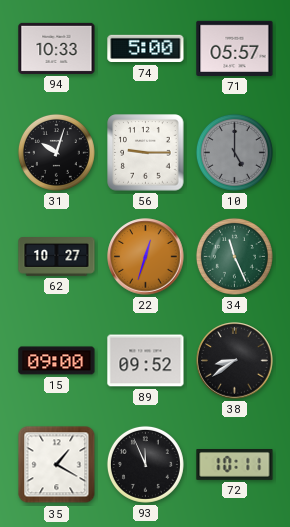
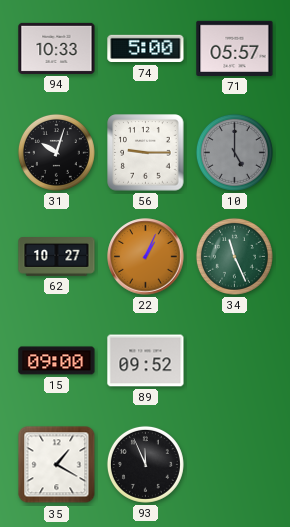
22: 12:33 -> 1:04
38: 8:39 -> none
72: 10:11 -> none
